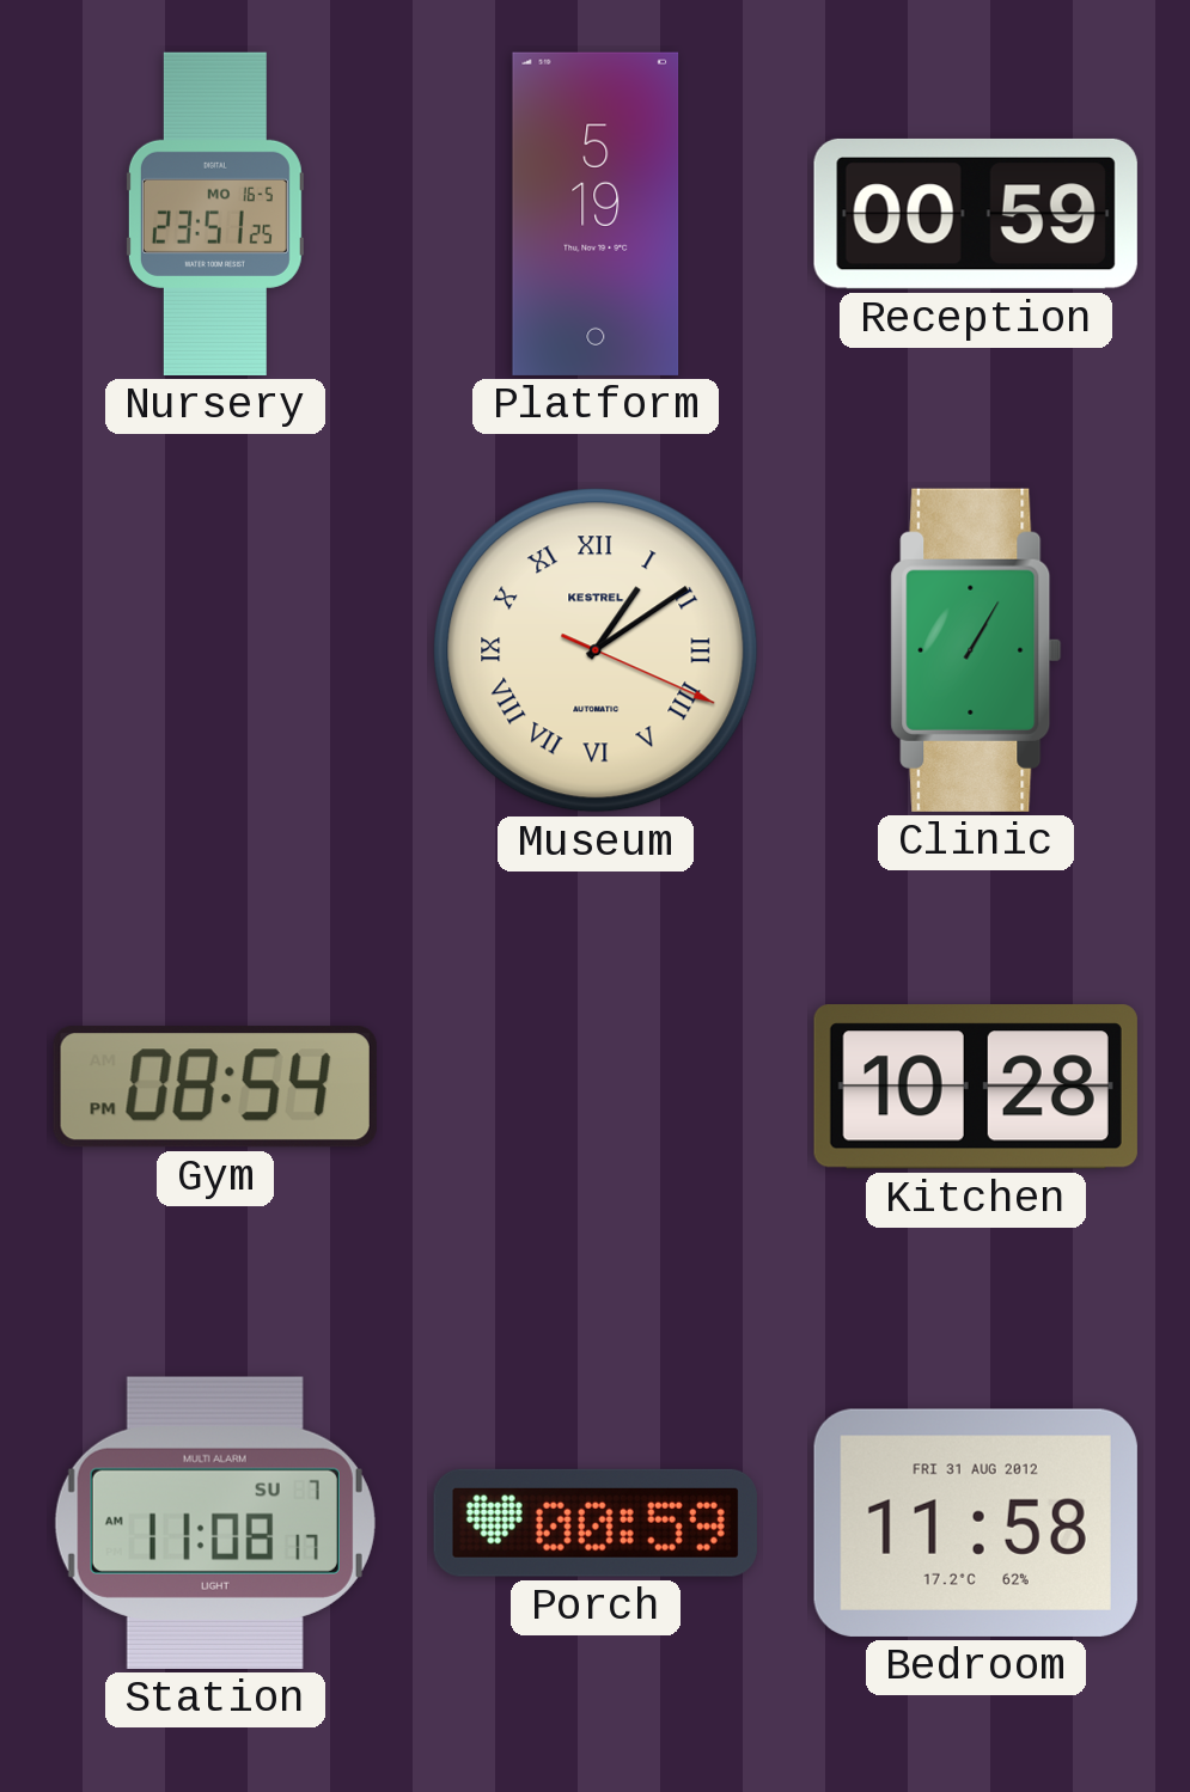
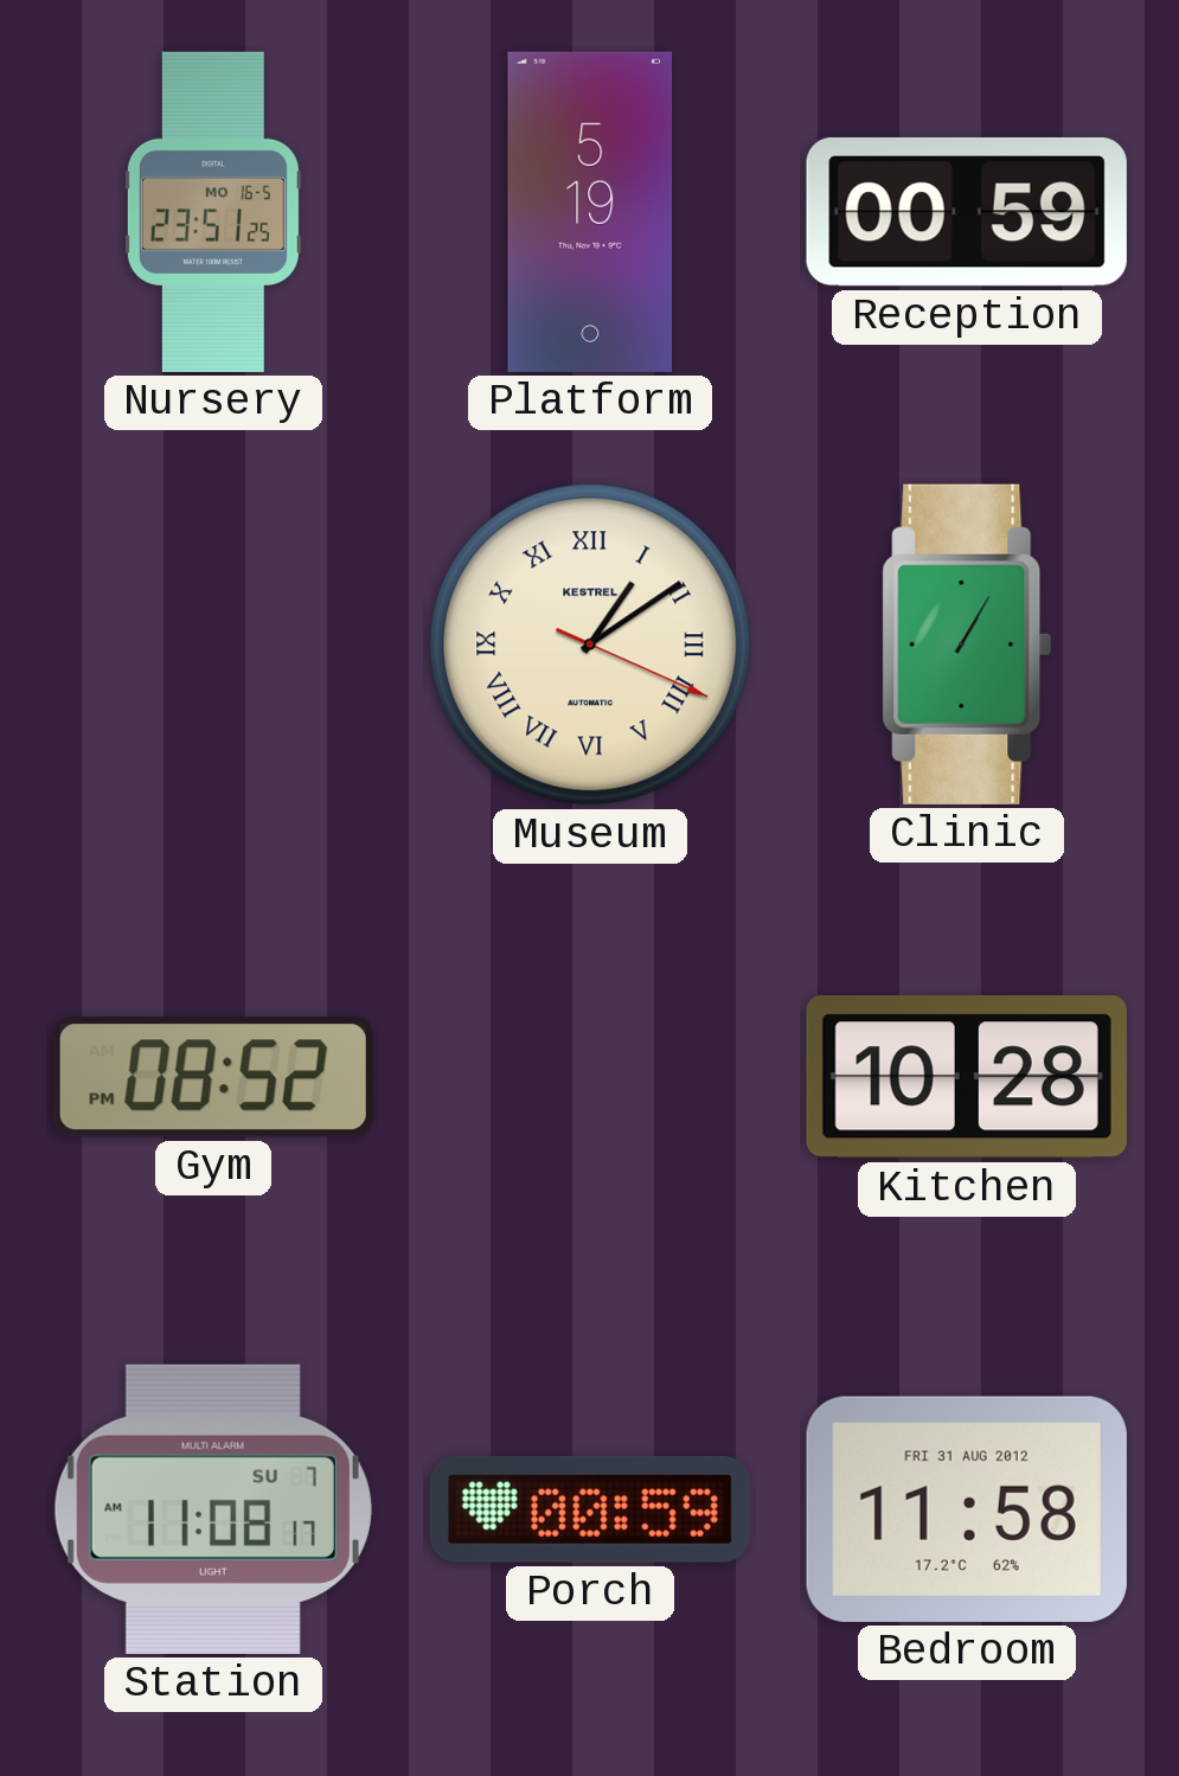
Gym: 08:54 -> 08:52
